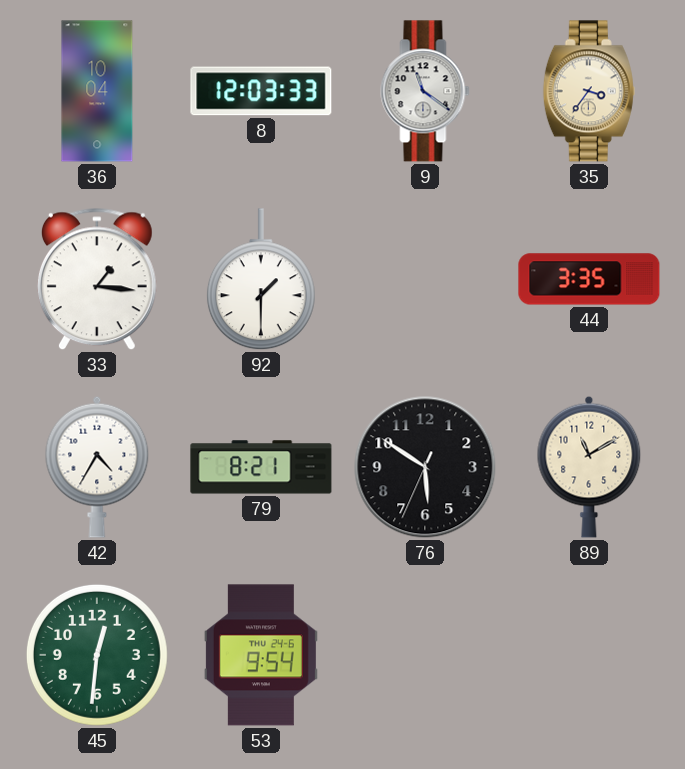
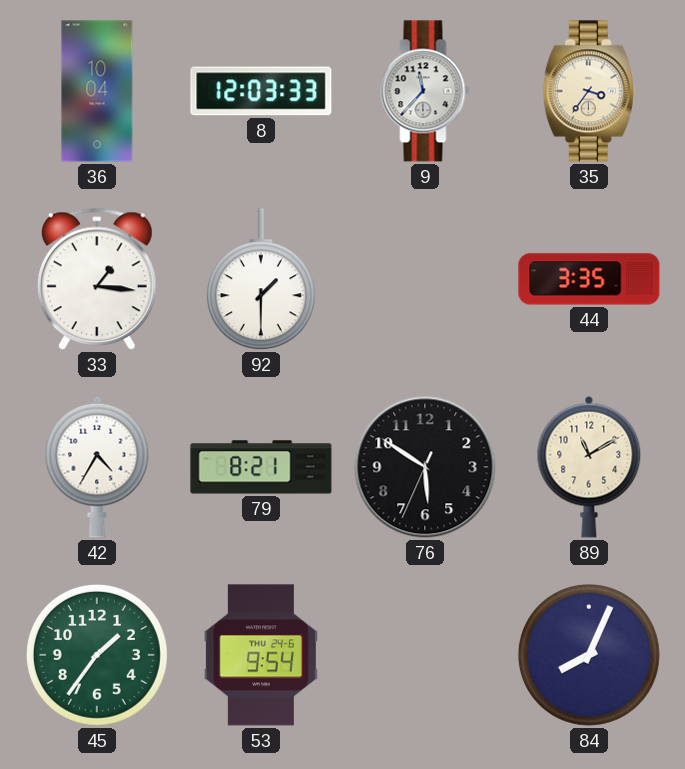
9: 11:21 -> 11:37
45: 12:31 -> 1:36
84: none -> 8:04
